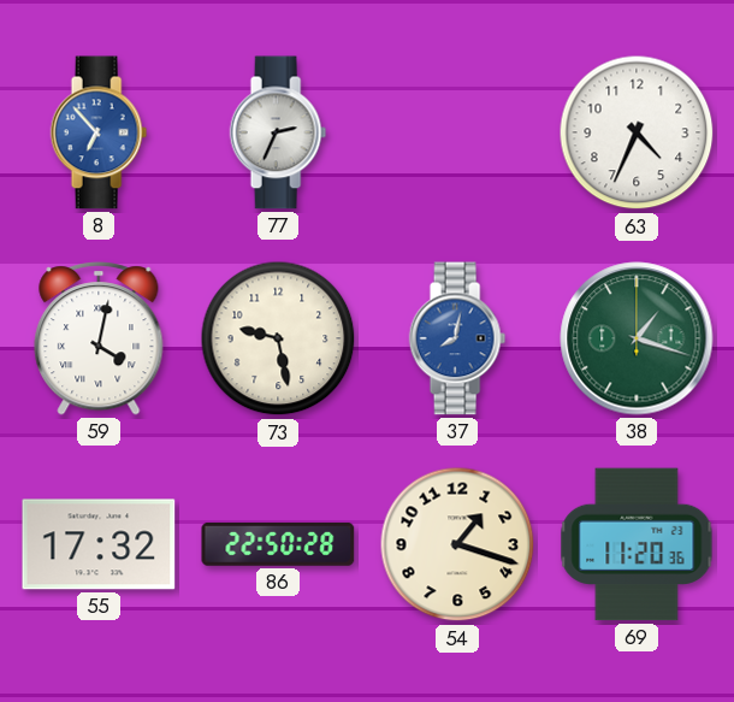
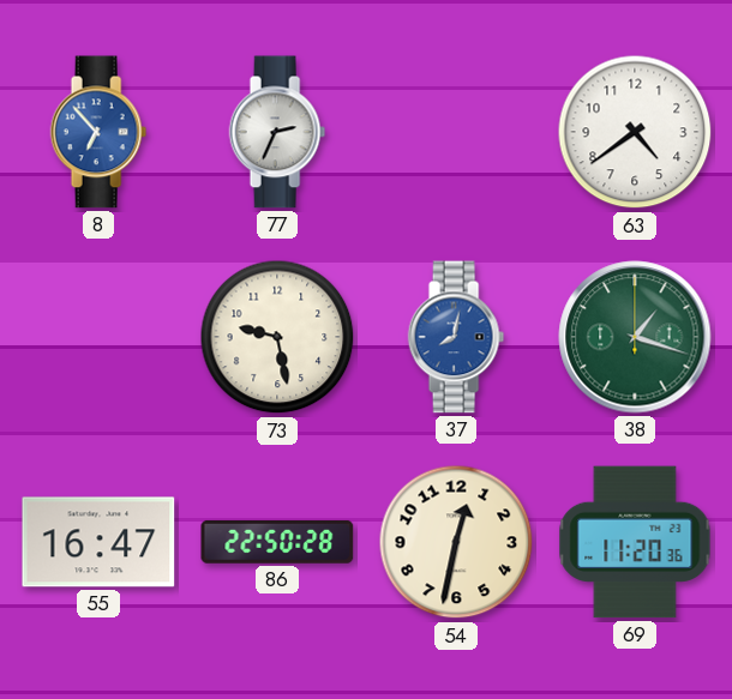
63: 4:34 -> 4:39
59: 4:02 -> none
55: 17:32 -> 16:47
54: 1:18 -> 12:32
